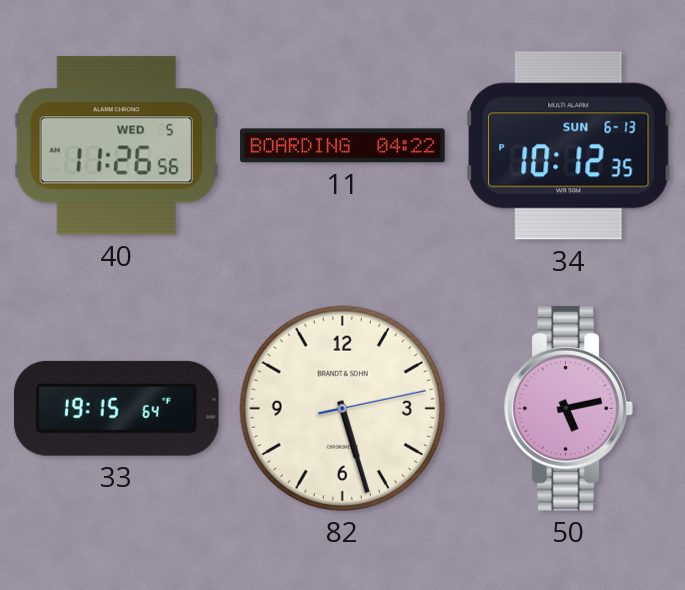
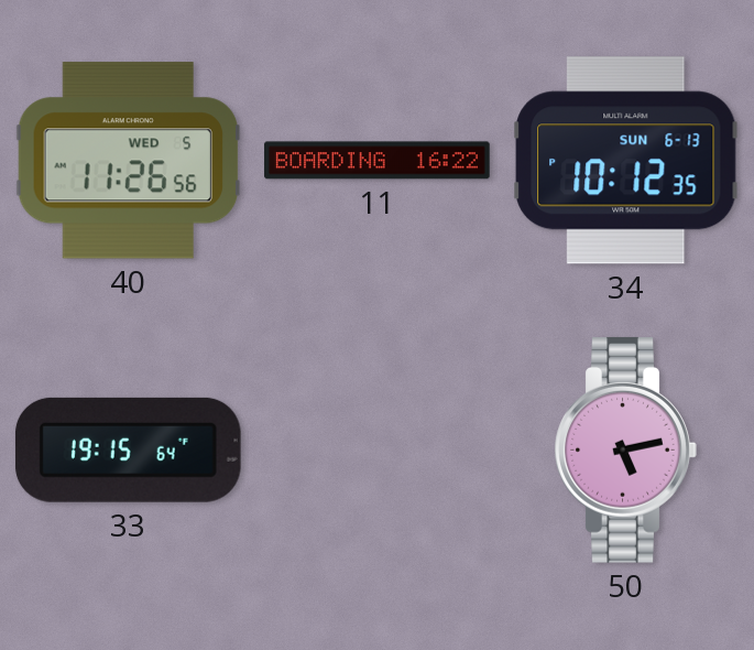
11: 04:22 -> 16:22
82: 5:27 -> none
